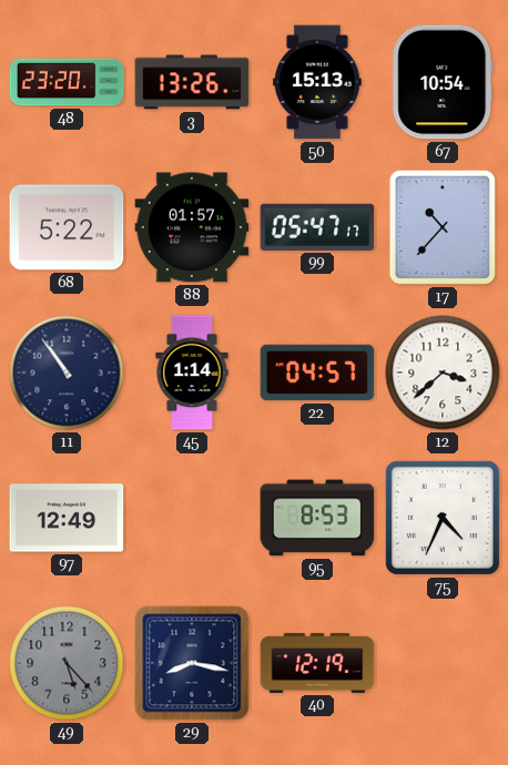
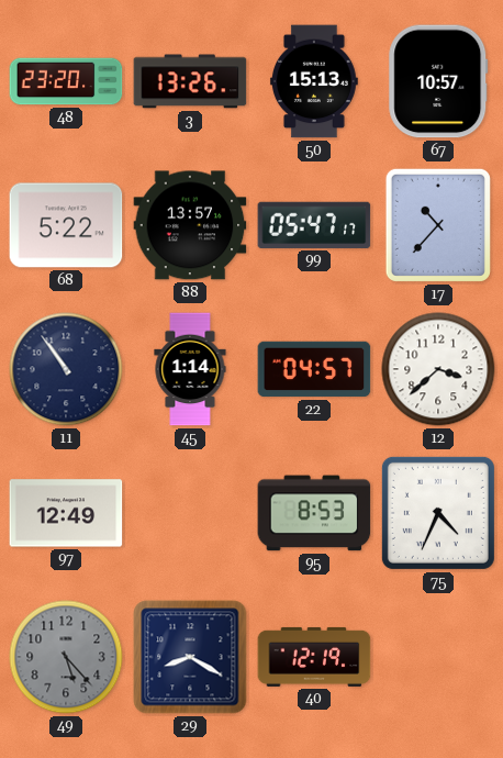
67: 10:54 -> 10:57
88: 01:57 -> 13:57
29: 8:17 -> 8:20
